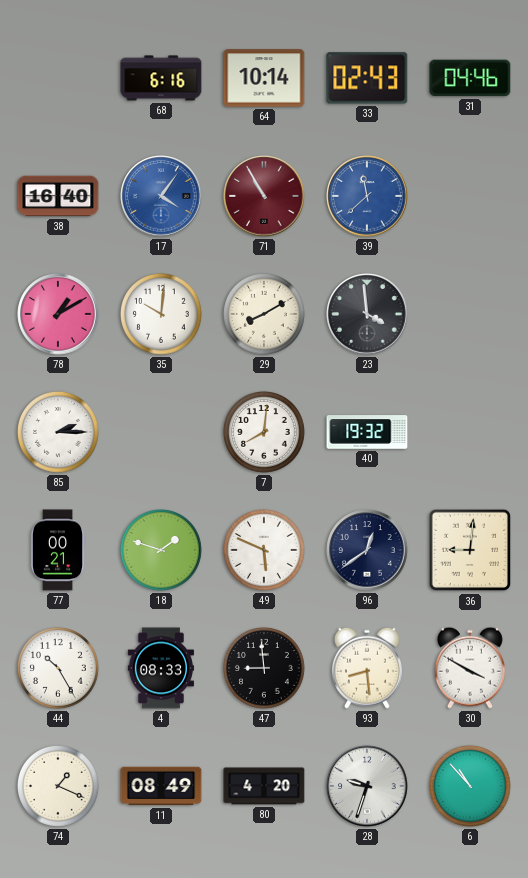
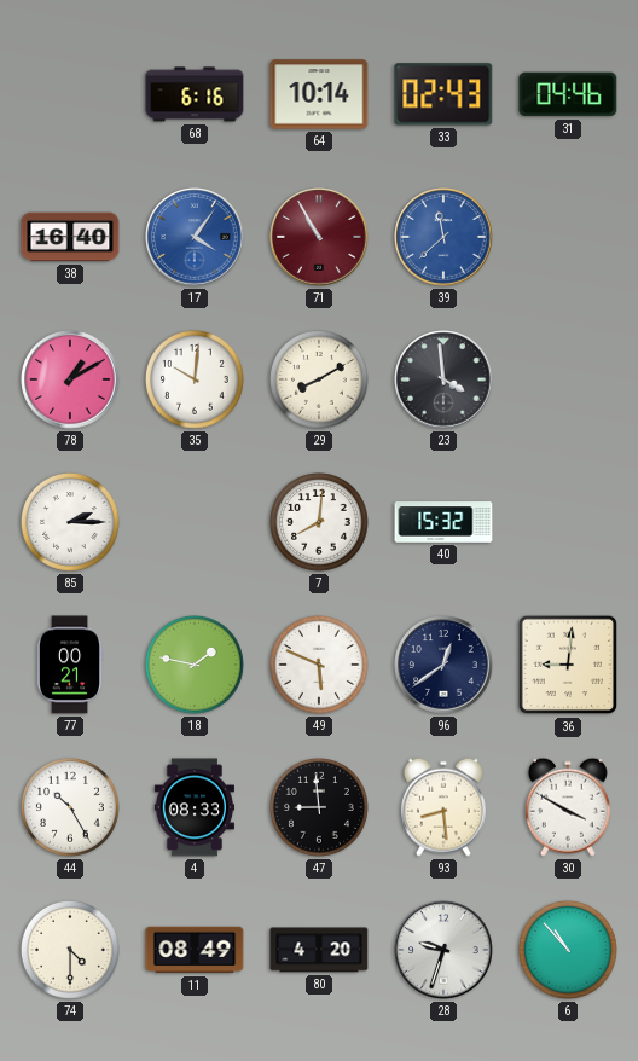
40: 19:32 -> 15:32
18: 1:48 -> 1:47
74: 1:19 -> 4:30
